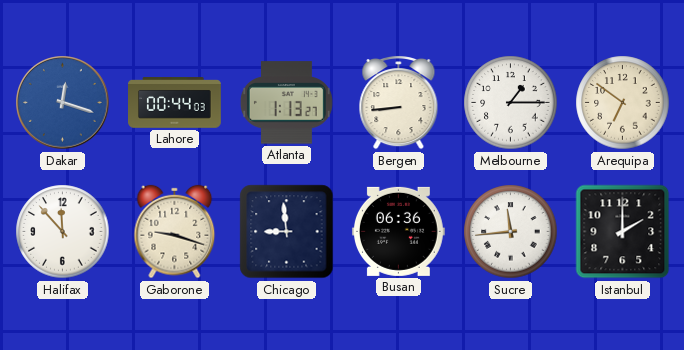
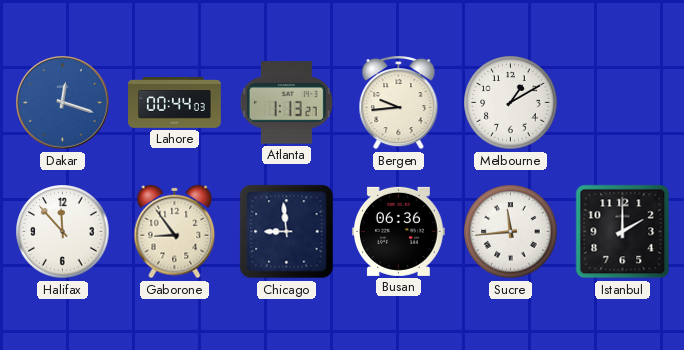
Bergen: 8:44 -> 9:44
Melbourne: 1:15 -> 1:10
Arequipa: 6:51 -> none
Gaborone: 9:18 -> 8:54
